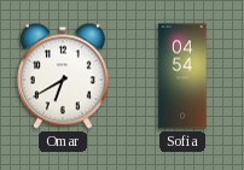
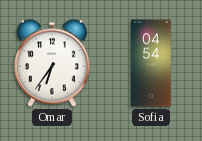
Omar: 6:40 -> 6:36
